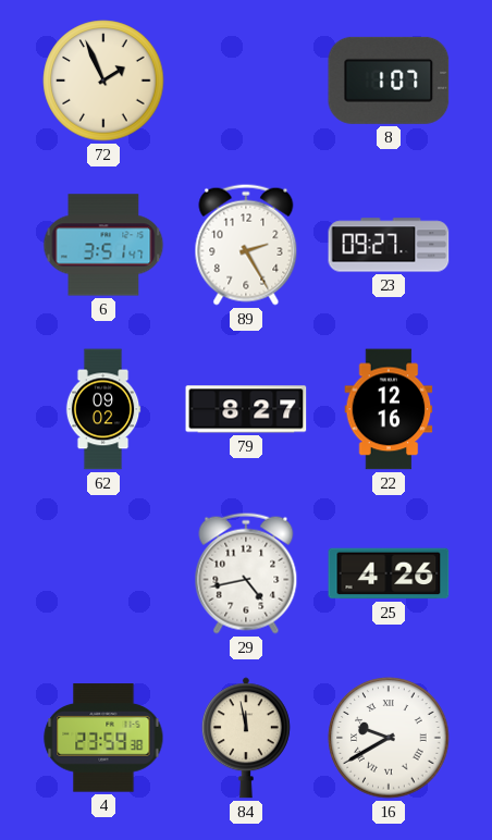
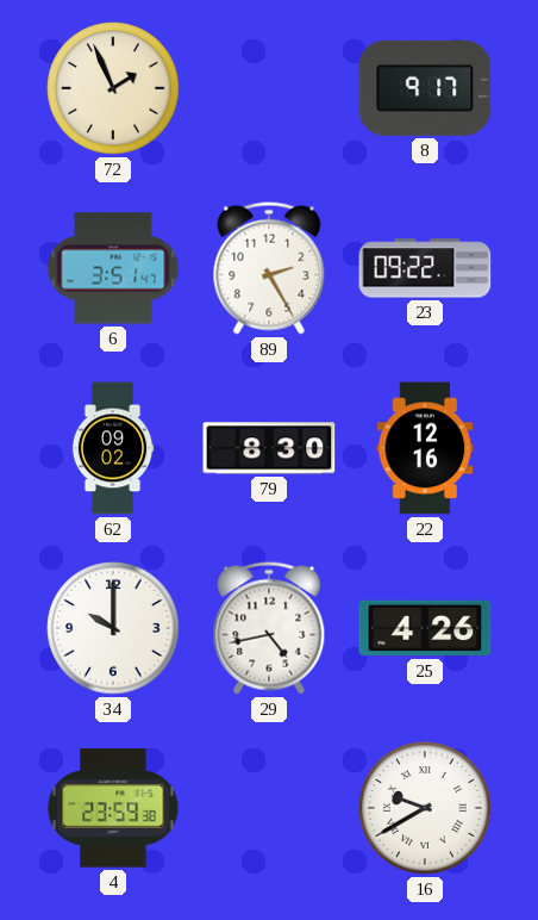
8: 1:07 -> 9:17
23: 09:27 -> 09:22
79: 8:27 -> 8:30
34: none -> 10:00
84: 11:58 -> none
